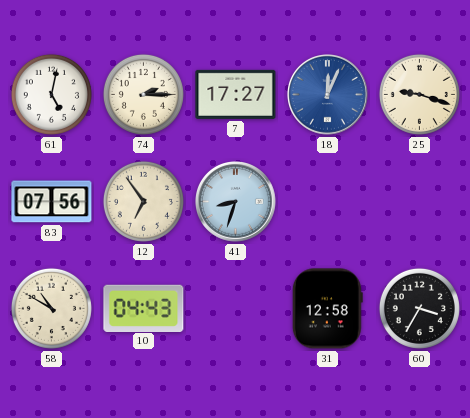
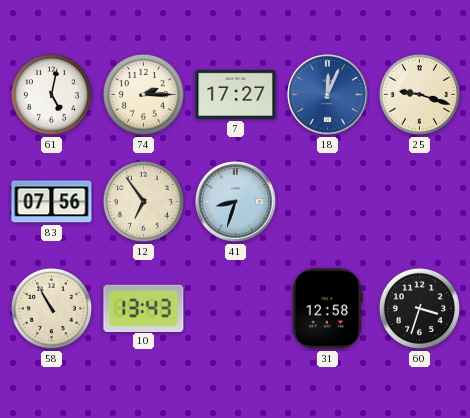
58: 10:50 -> 10:55
10: 04:43 -> 13:43
60: 3:35 -> 3:33
